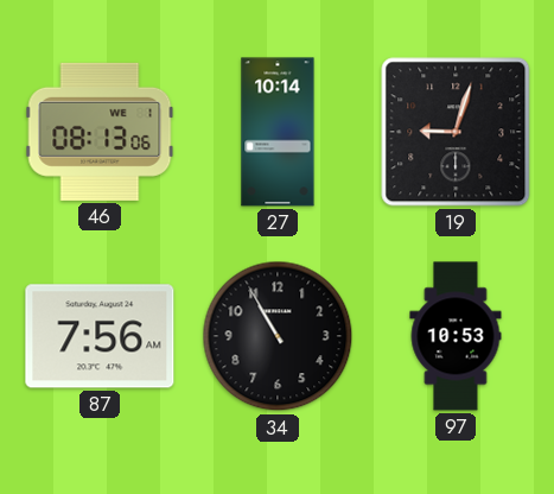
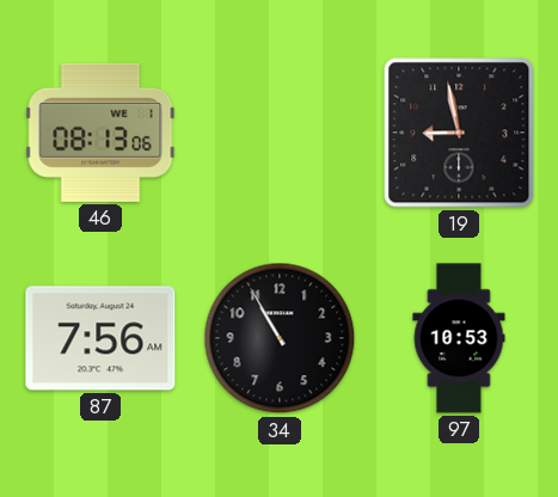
27: 10:14 -> none
19: 9:03 -> 8:58
